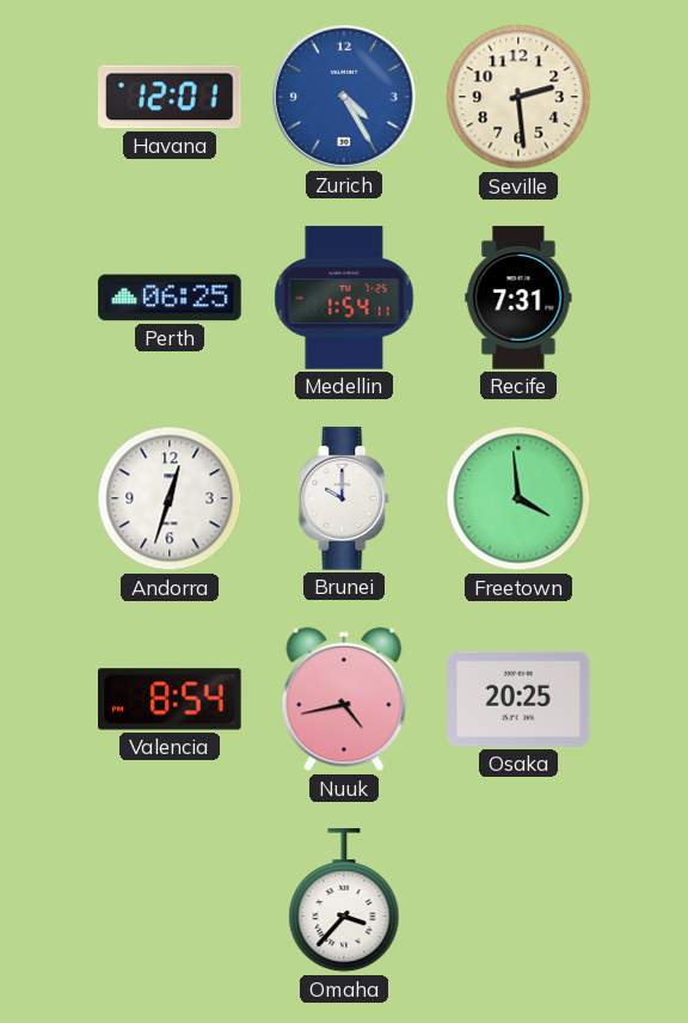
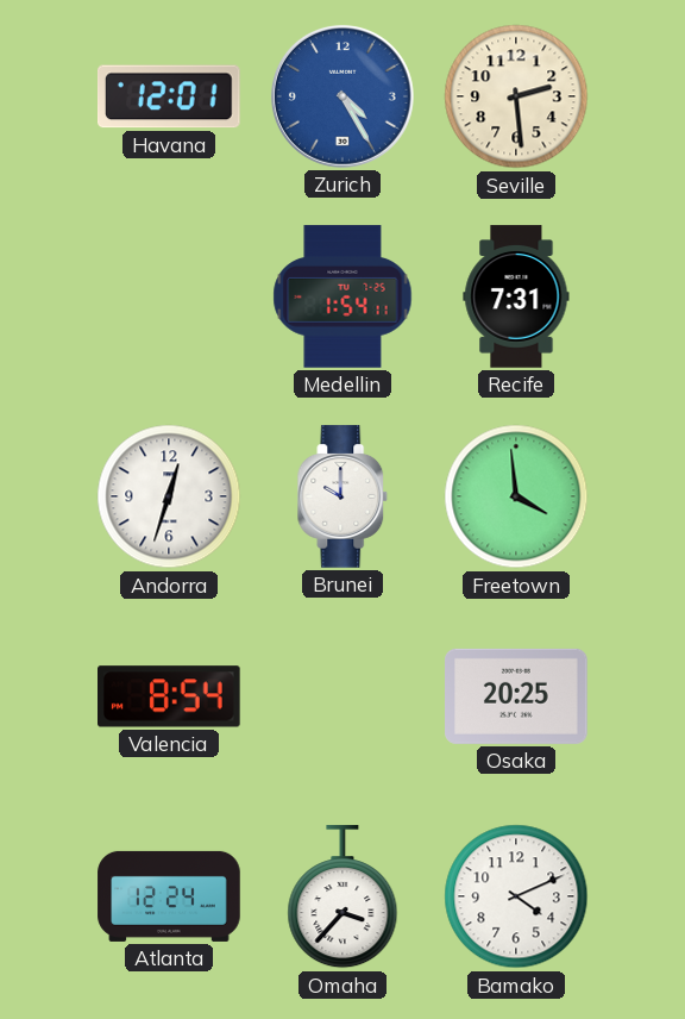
Perth: 06:25 -> none
Nuuk: 4:43 -> none
Atlanta: none -> 12:24
Bamako: none -> 4:11
